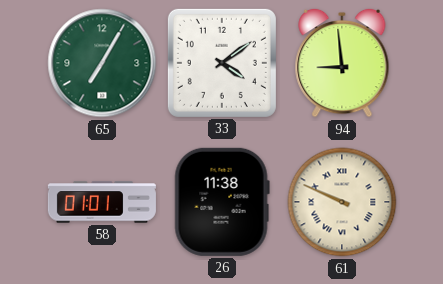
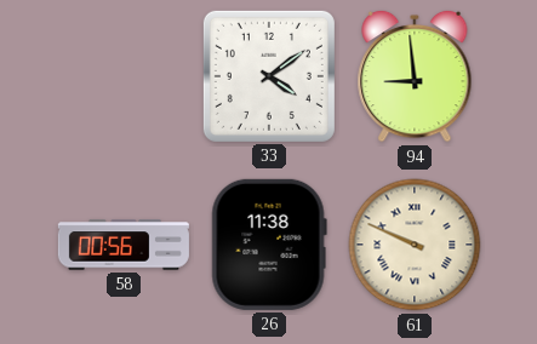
65: 7:05 -> none
58: 01:01 -> 00:56
